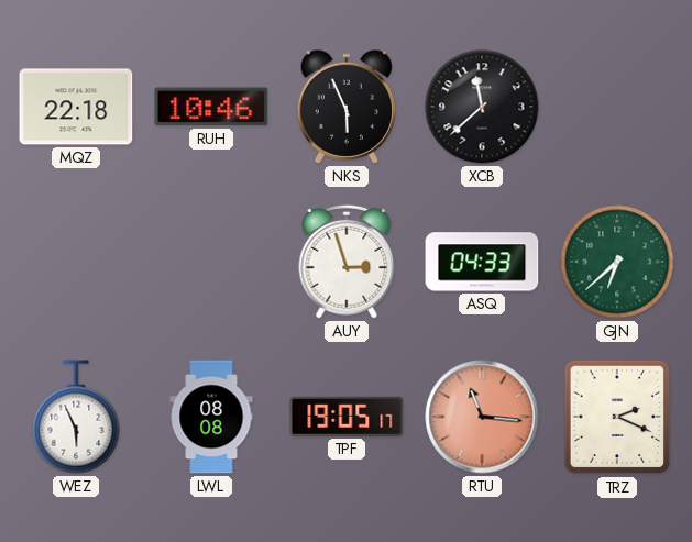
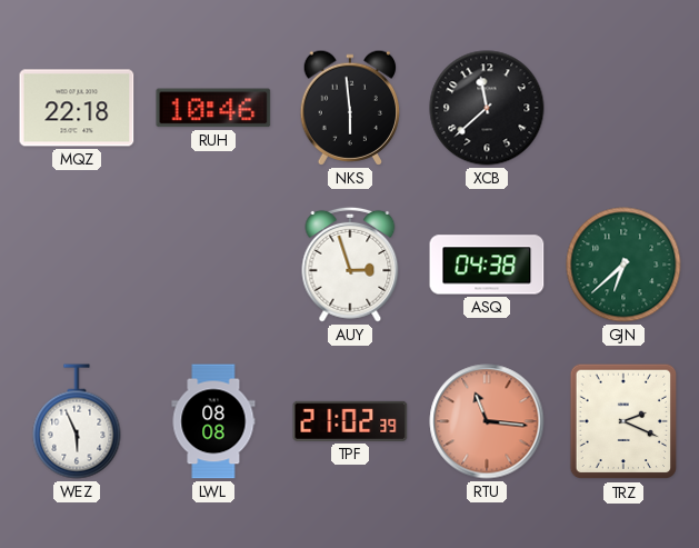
NKS: 5:56 -> 5:59
ASQ: 04:33 -> 04:38
TPF: 19:05 -> 21:02
